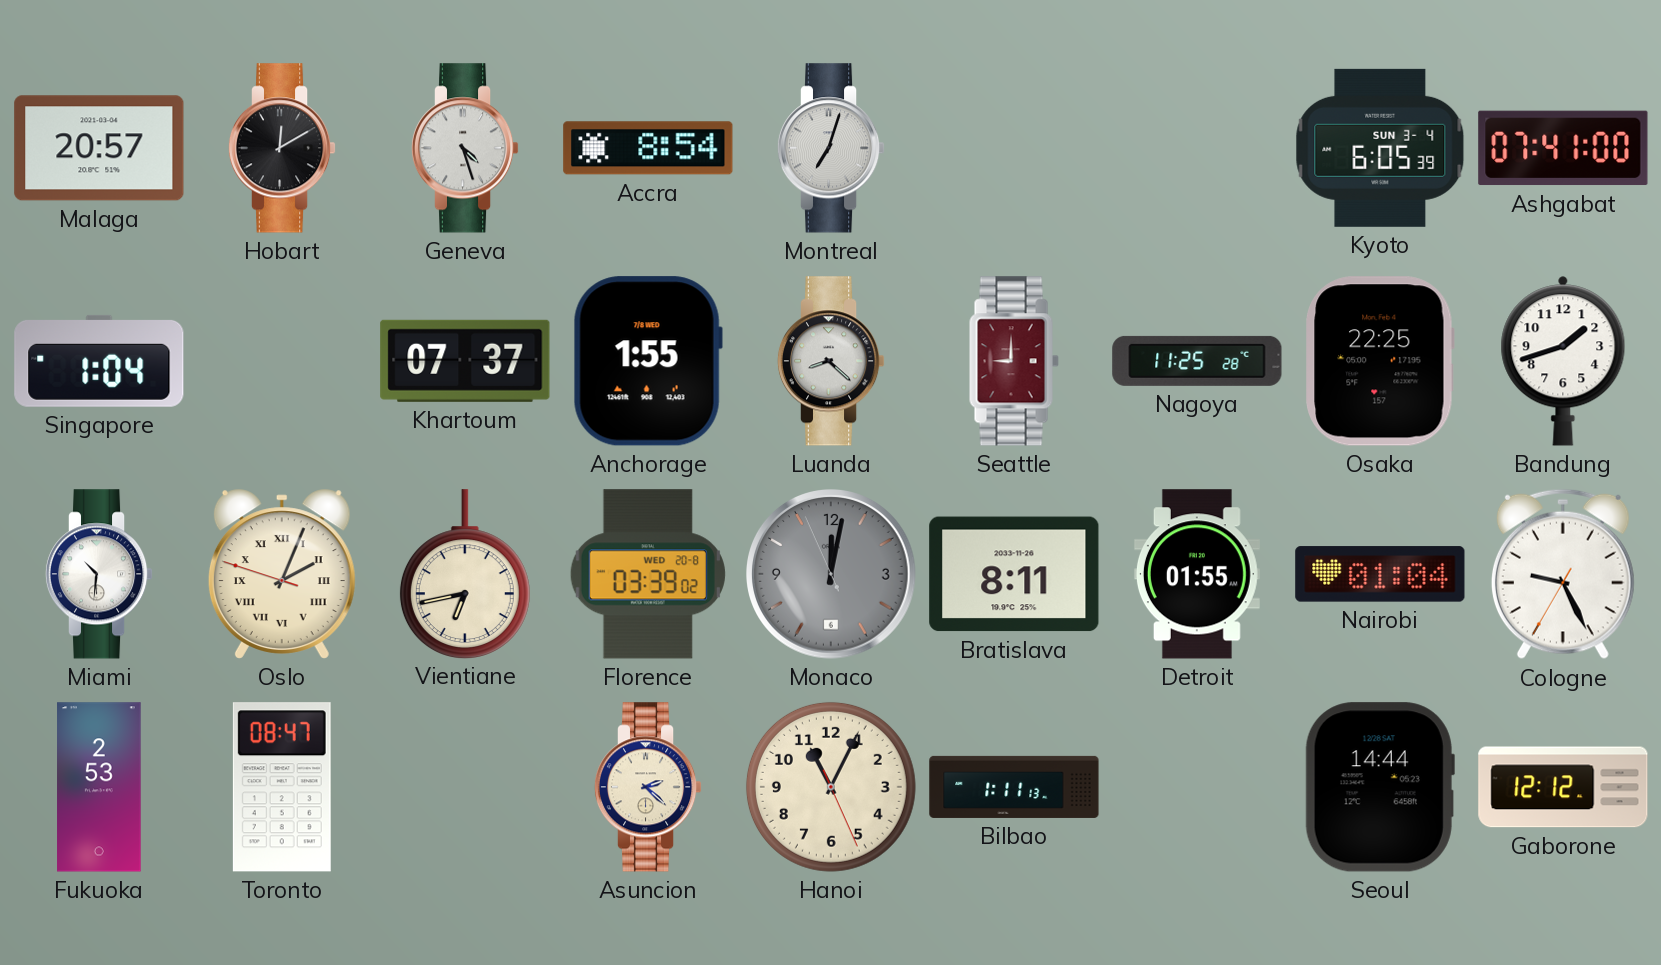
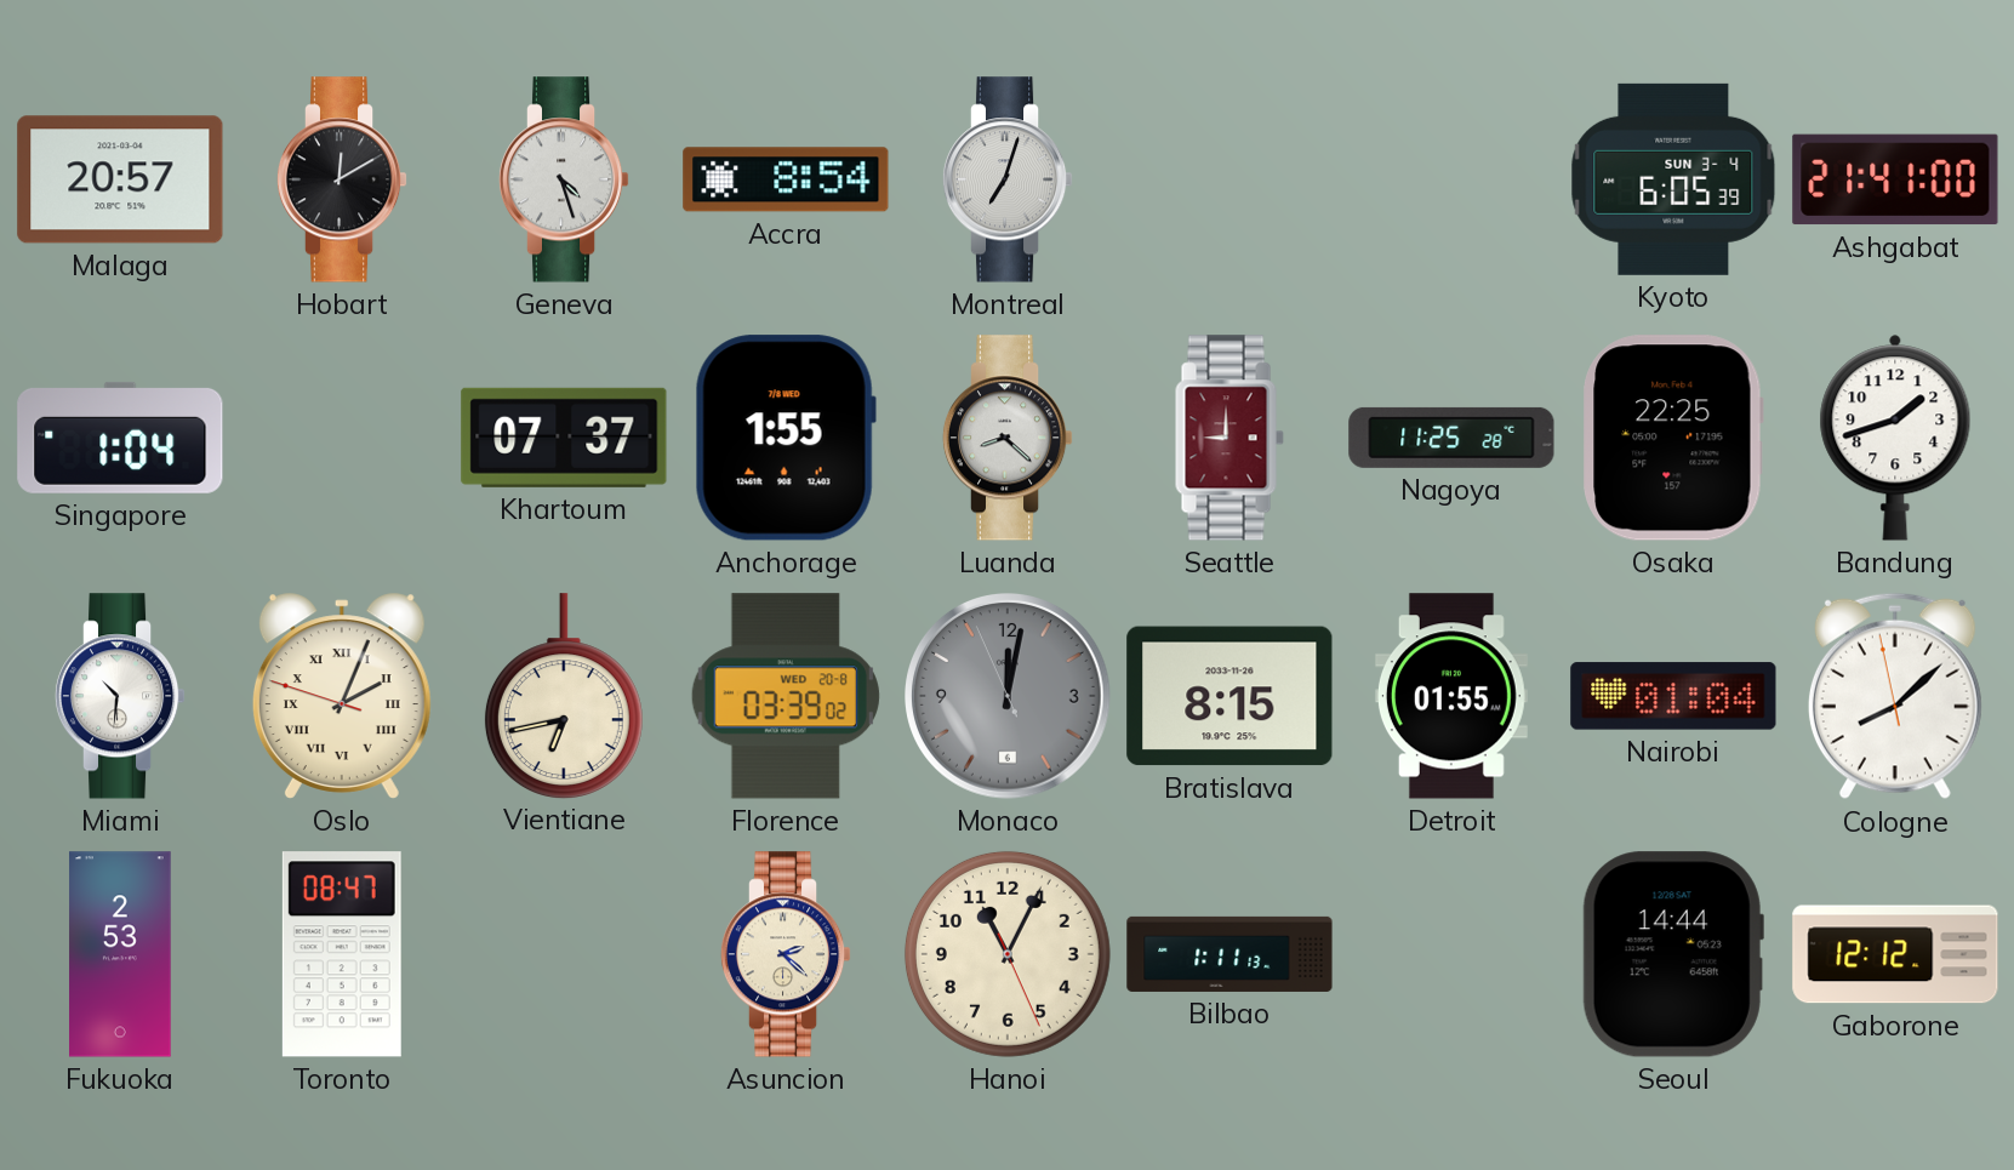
Ashgabat: 07:41 -> 21:41
Bratislava: 8:11 -> 8:15
Cologne: 9:25 -> 8:07
